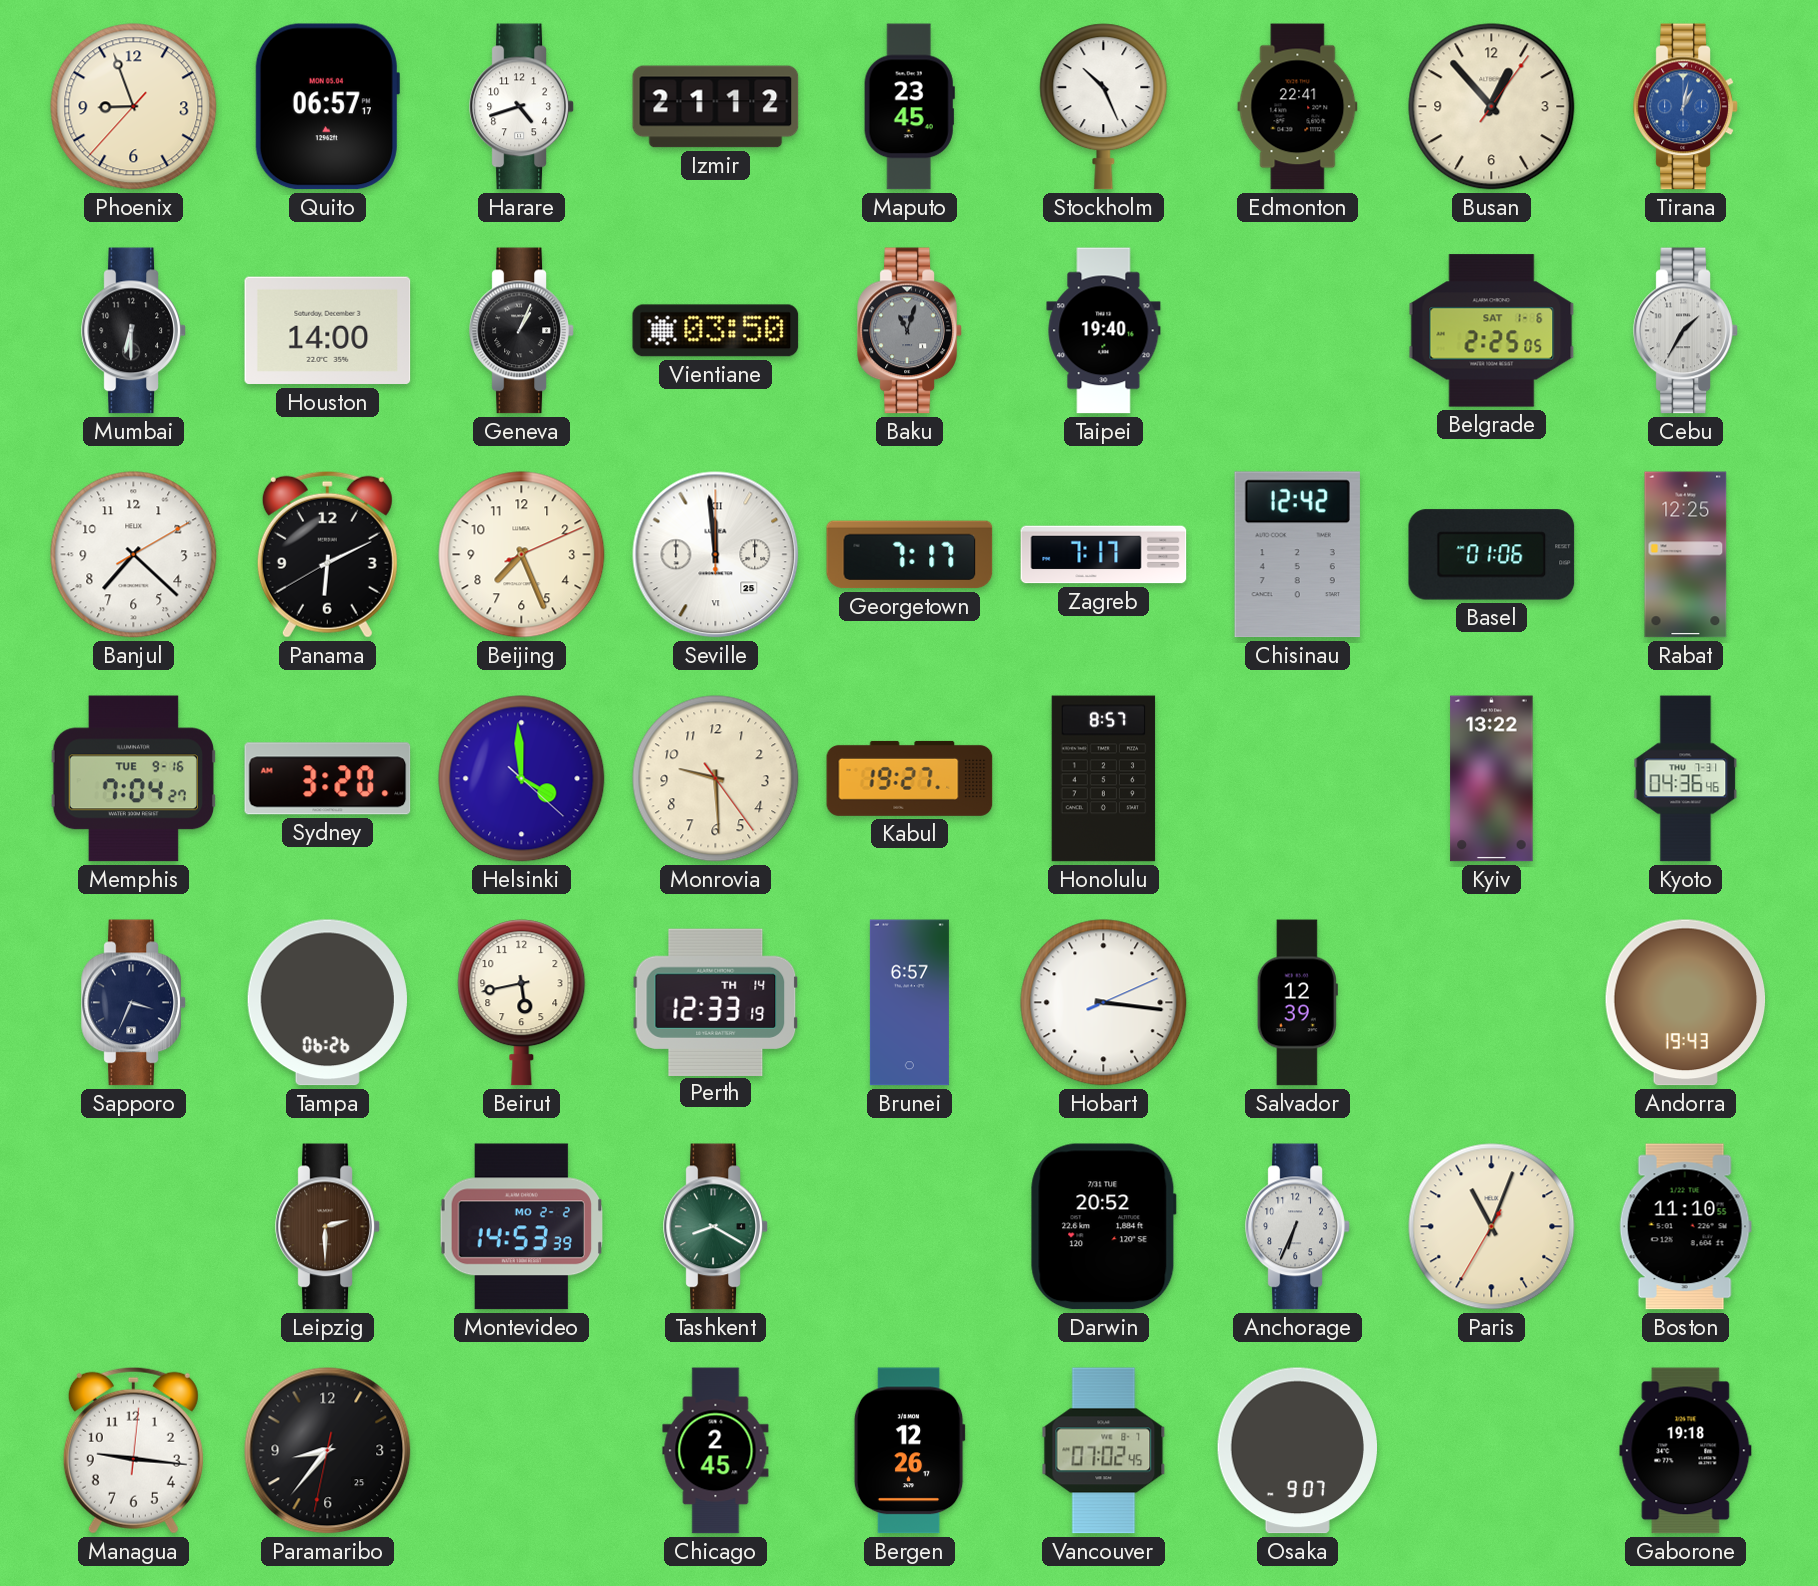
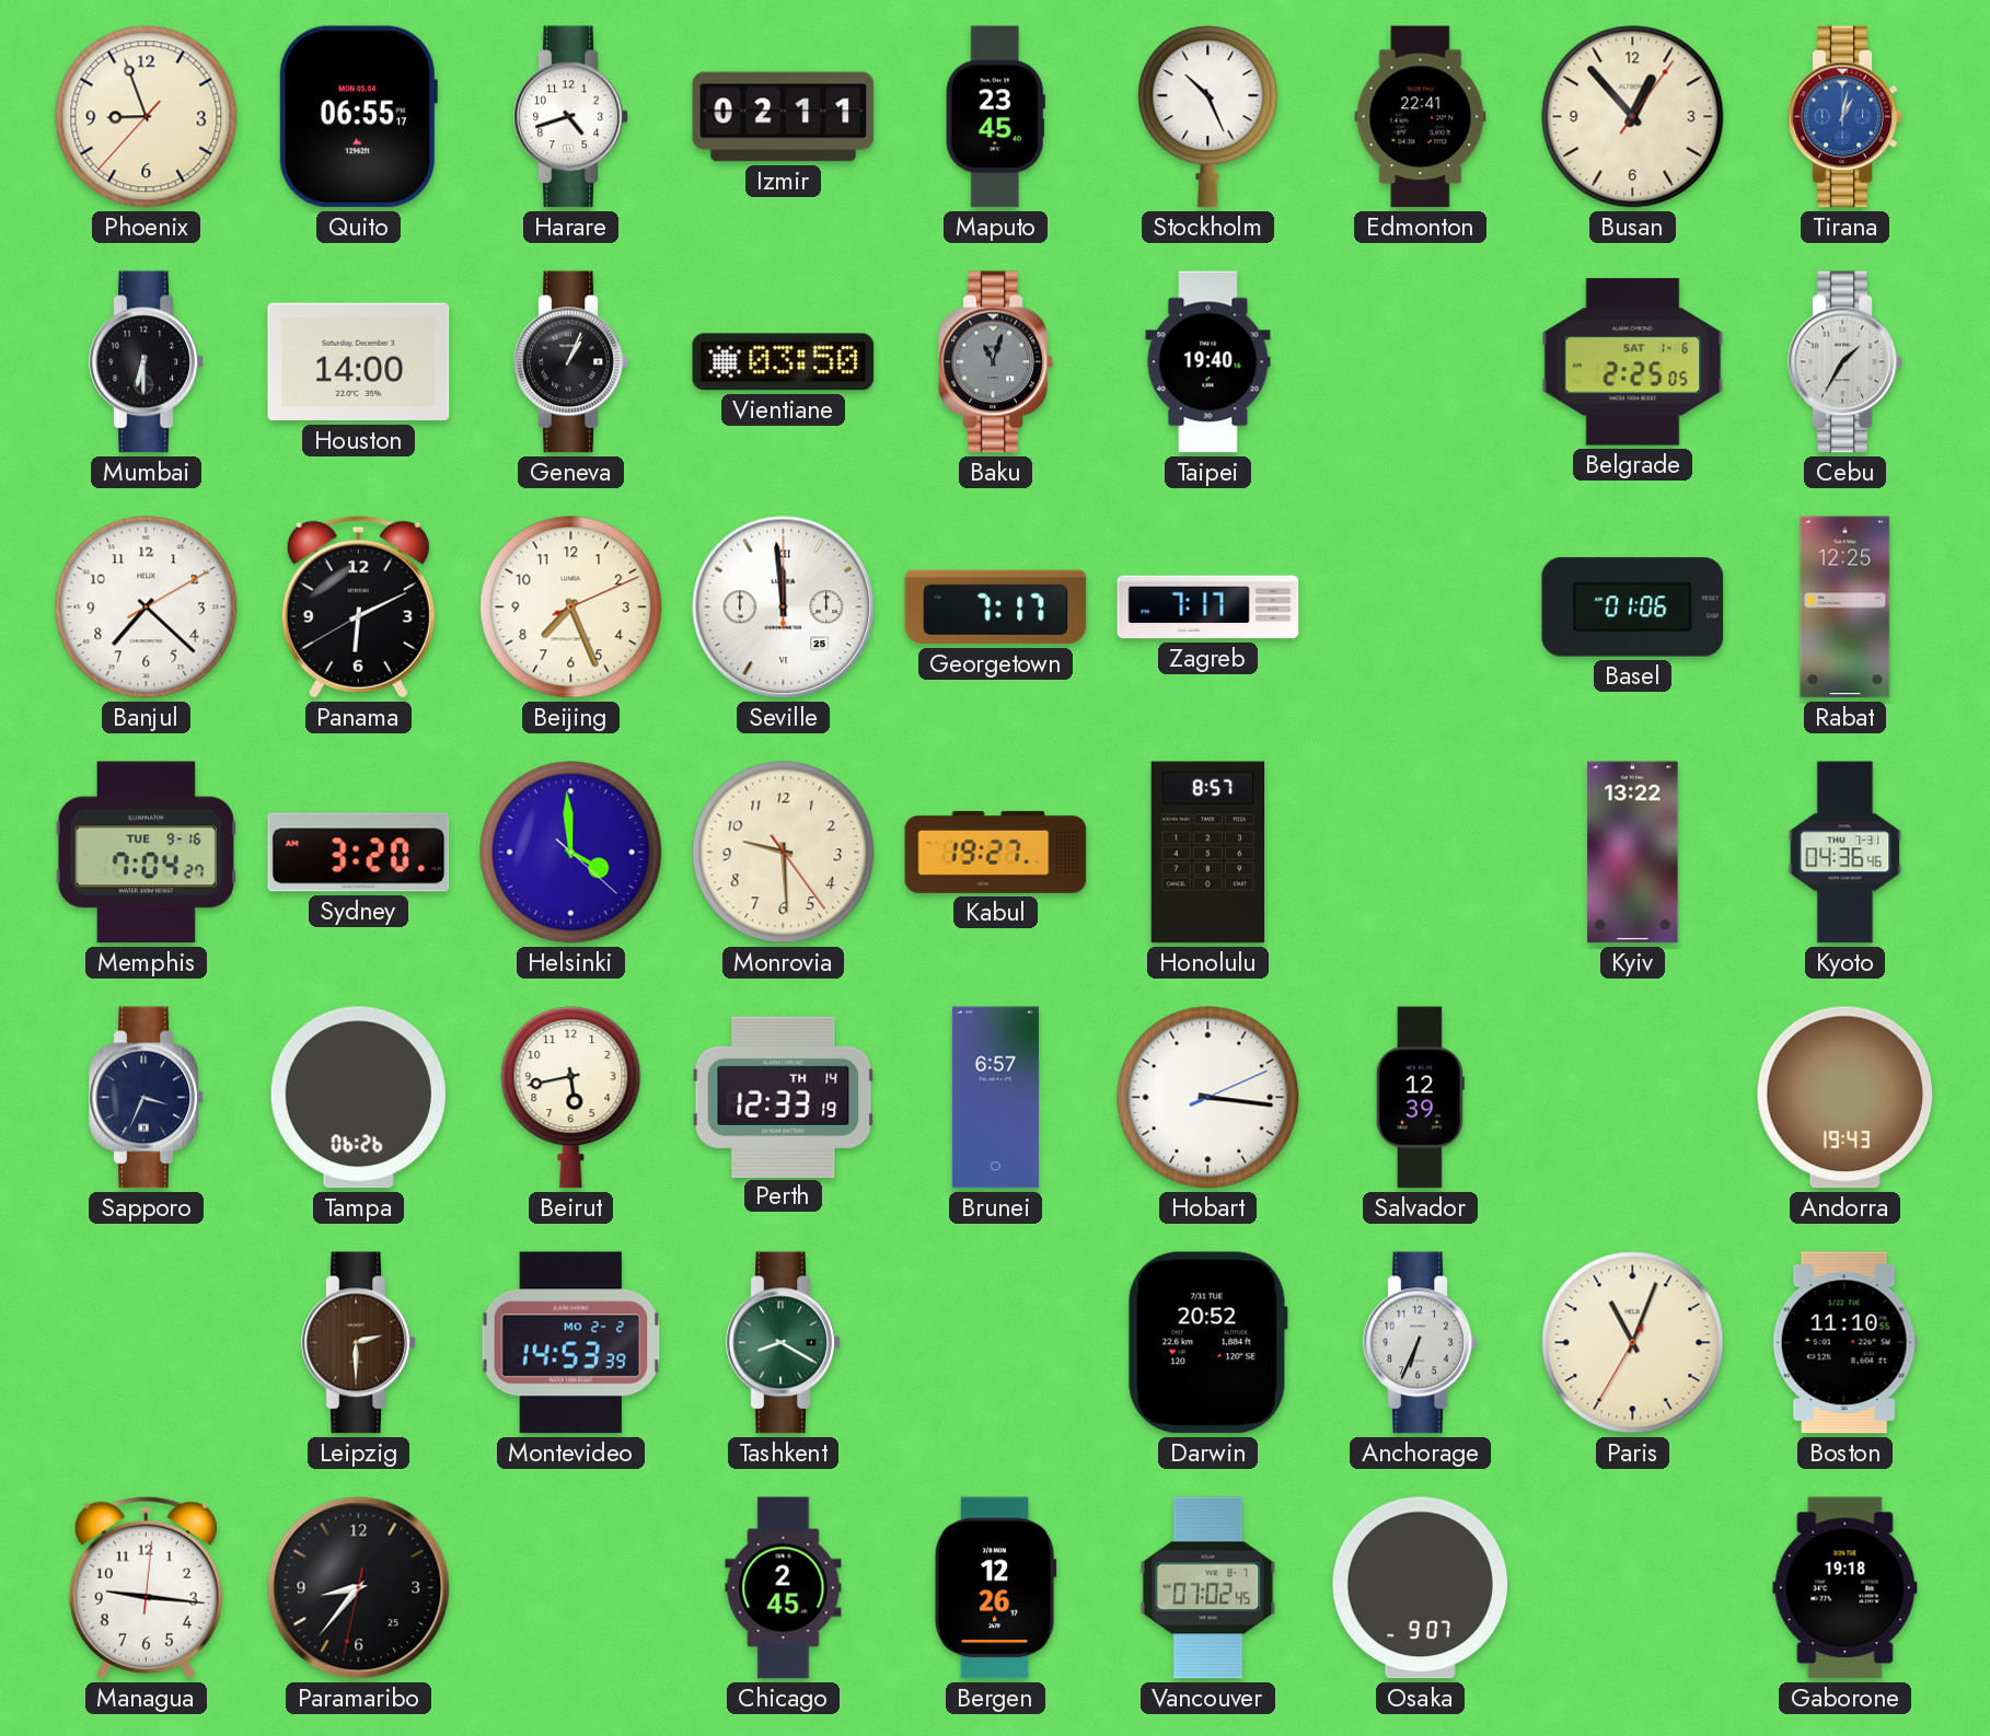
Quito: 06:57 -> 06:55
Izmir: 21:12 -> 02:11
Chisinau: 12:42 -> none
